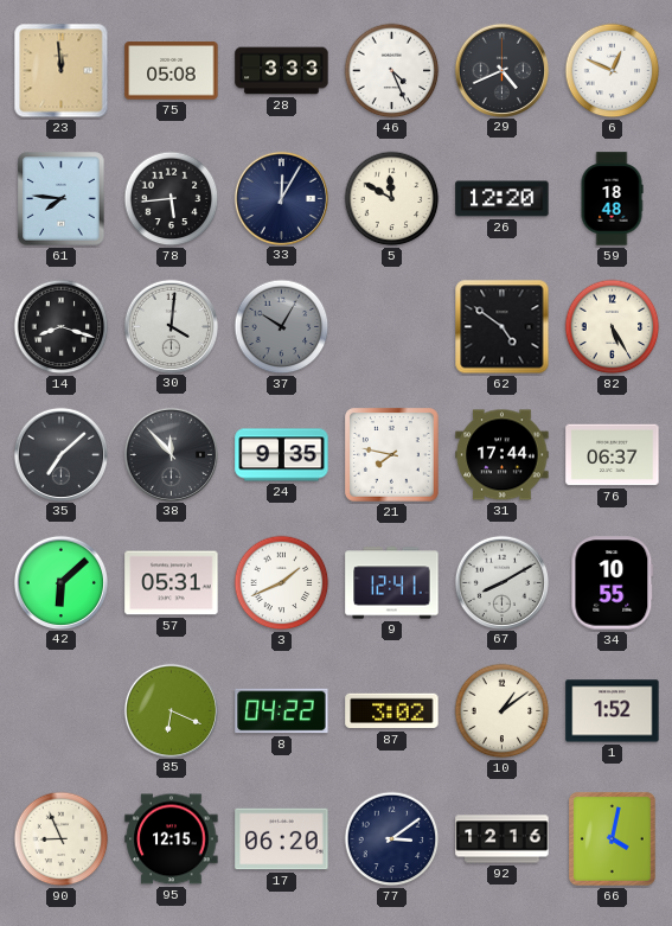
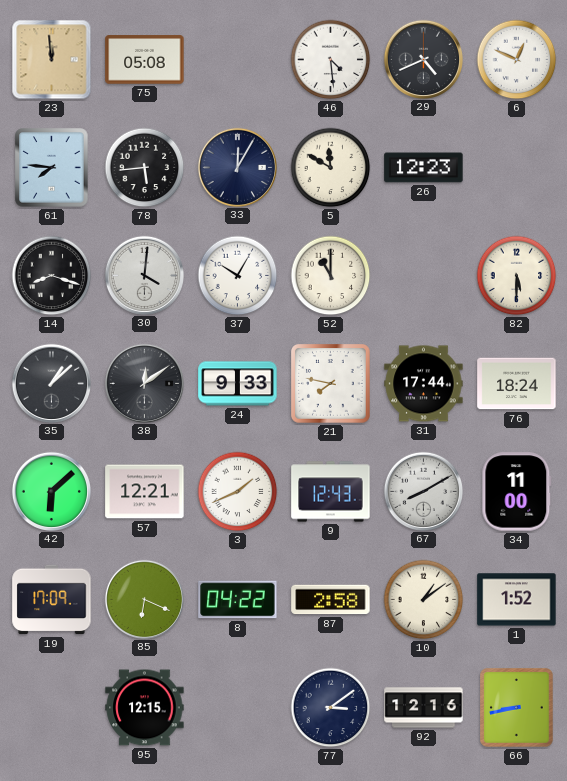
28: 3:33 -> none
46: 4:26 -> 4:29
26: 12:20 -> 12:23
59: 18:48 -> none
37 dial: grey -> white
52: none -> 11:00
62: 4:51 -> none
82: 5:25 -> 5:30
35: 7:08 -> 1:08
38: 11:53 -> 12:09
24: 9:35 -> 9:33
76: 06:37 -> 18:24
57: 05:31 -> 12:21
9: 12:41 -> 12:43
34: 10:55 -> 11:00
19: none -> 17:09
87: 3:02 -> 2:58
90: 8:56 -> none
17: 06:20 -> none
66: 4:02 -> 8:43
